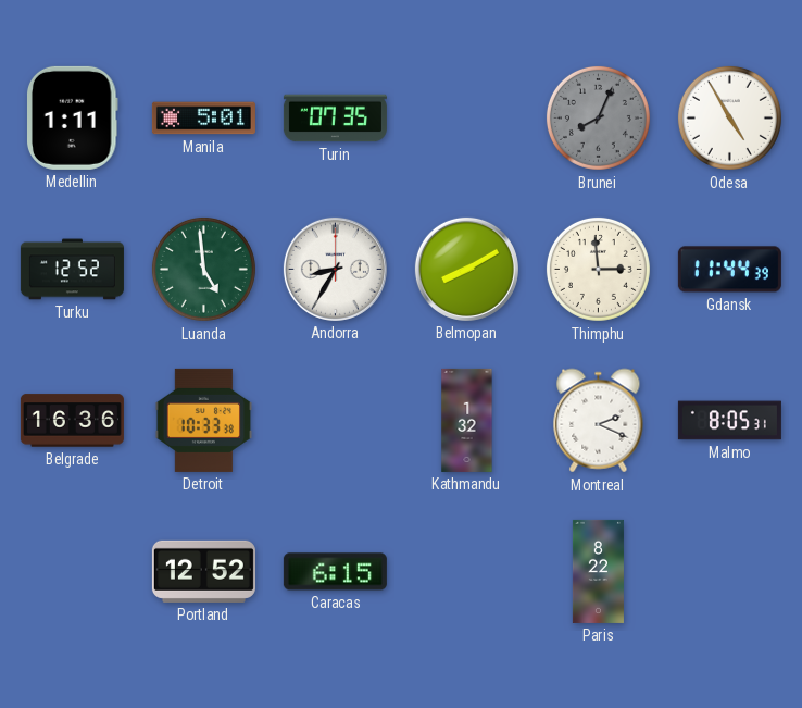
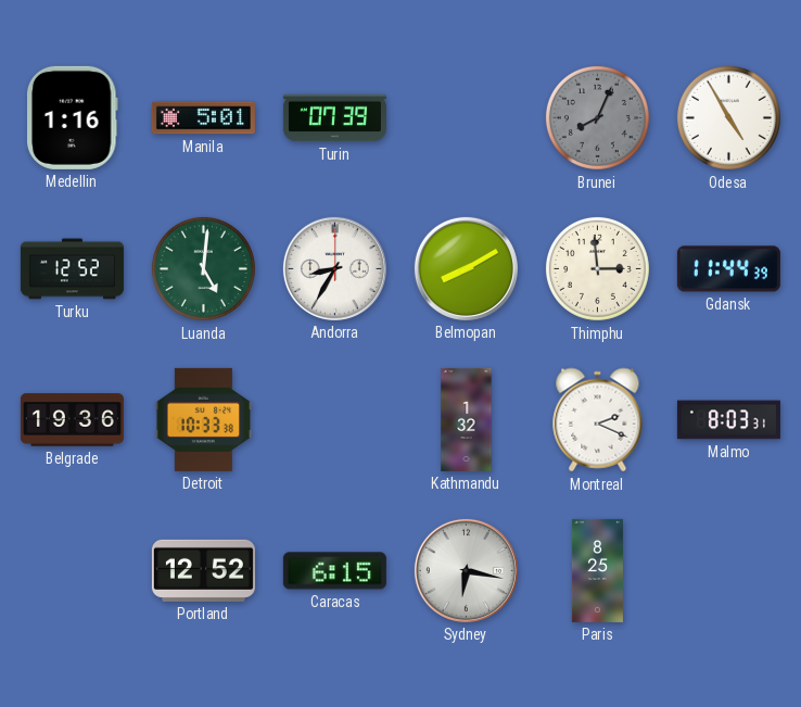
Medellin: 1:11 -> 1:16
Turin: 07:35 -> 07:39
Luanda: 4:59 -> 5:01
Belgrade: 16:36 -> 19:36
Malmo: 8:05 -> 8:03
Sydney: none -> 6:17
Paris: 8:22 -> 8:25
